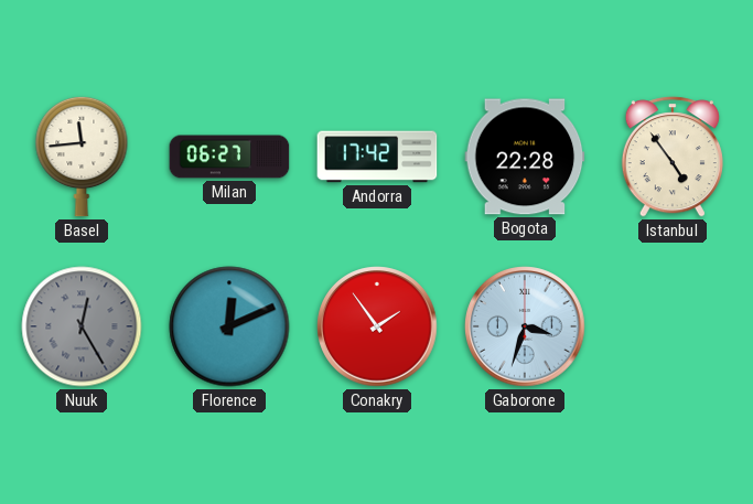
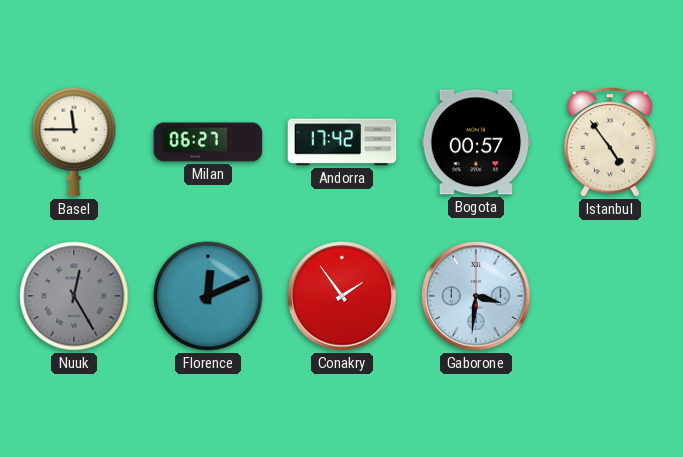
Basel: 11:44 -> 11:45
Bogota: 22:28 -> 00:57
Gaborone: 3:33 -> 3:31
